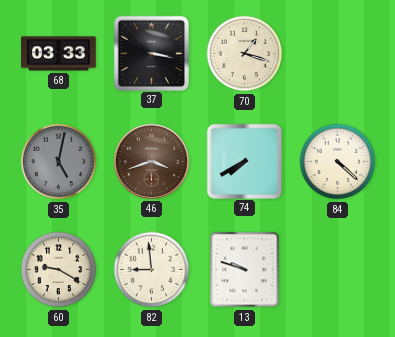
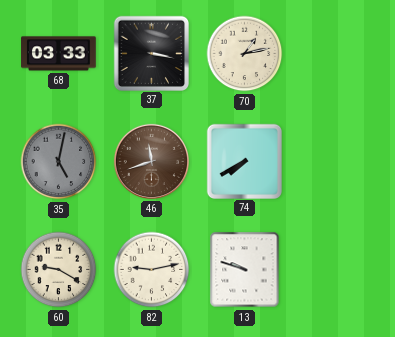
70: 1:18 -> 1:13
46: 3:42 -> 11:42
84: 4:22 -> none
82: 8:59 -> 9:13
